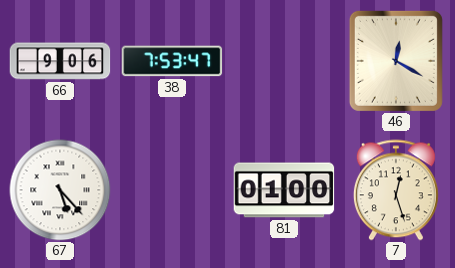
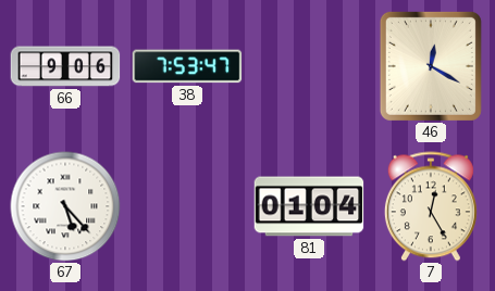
81: 01:00 -> 01:04
7: 12:27 -> 12:25
